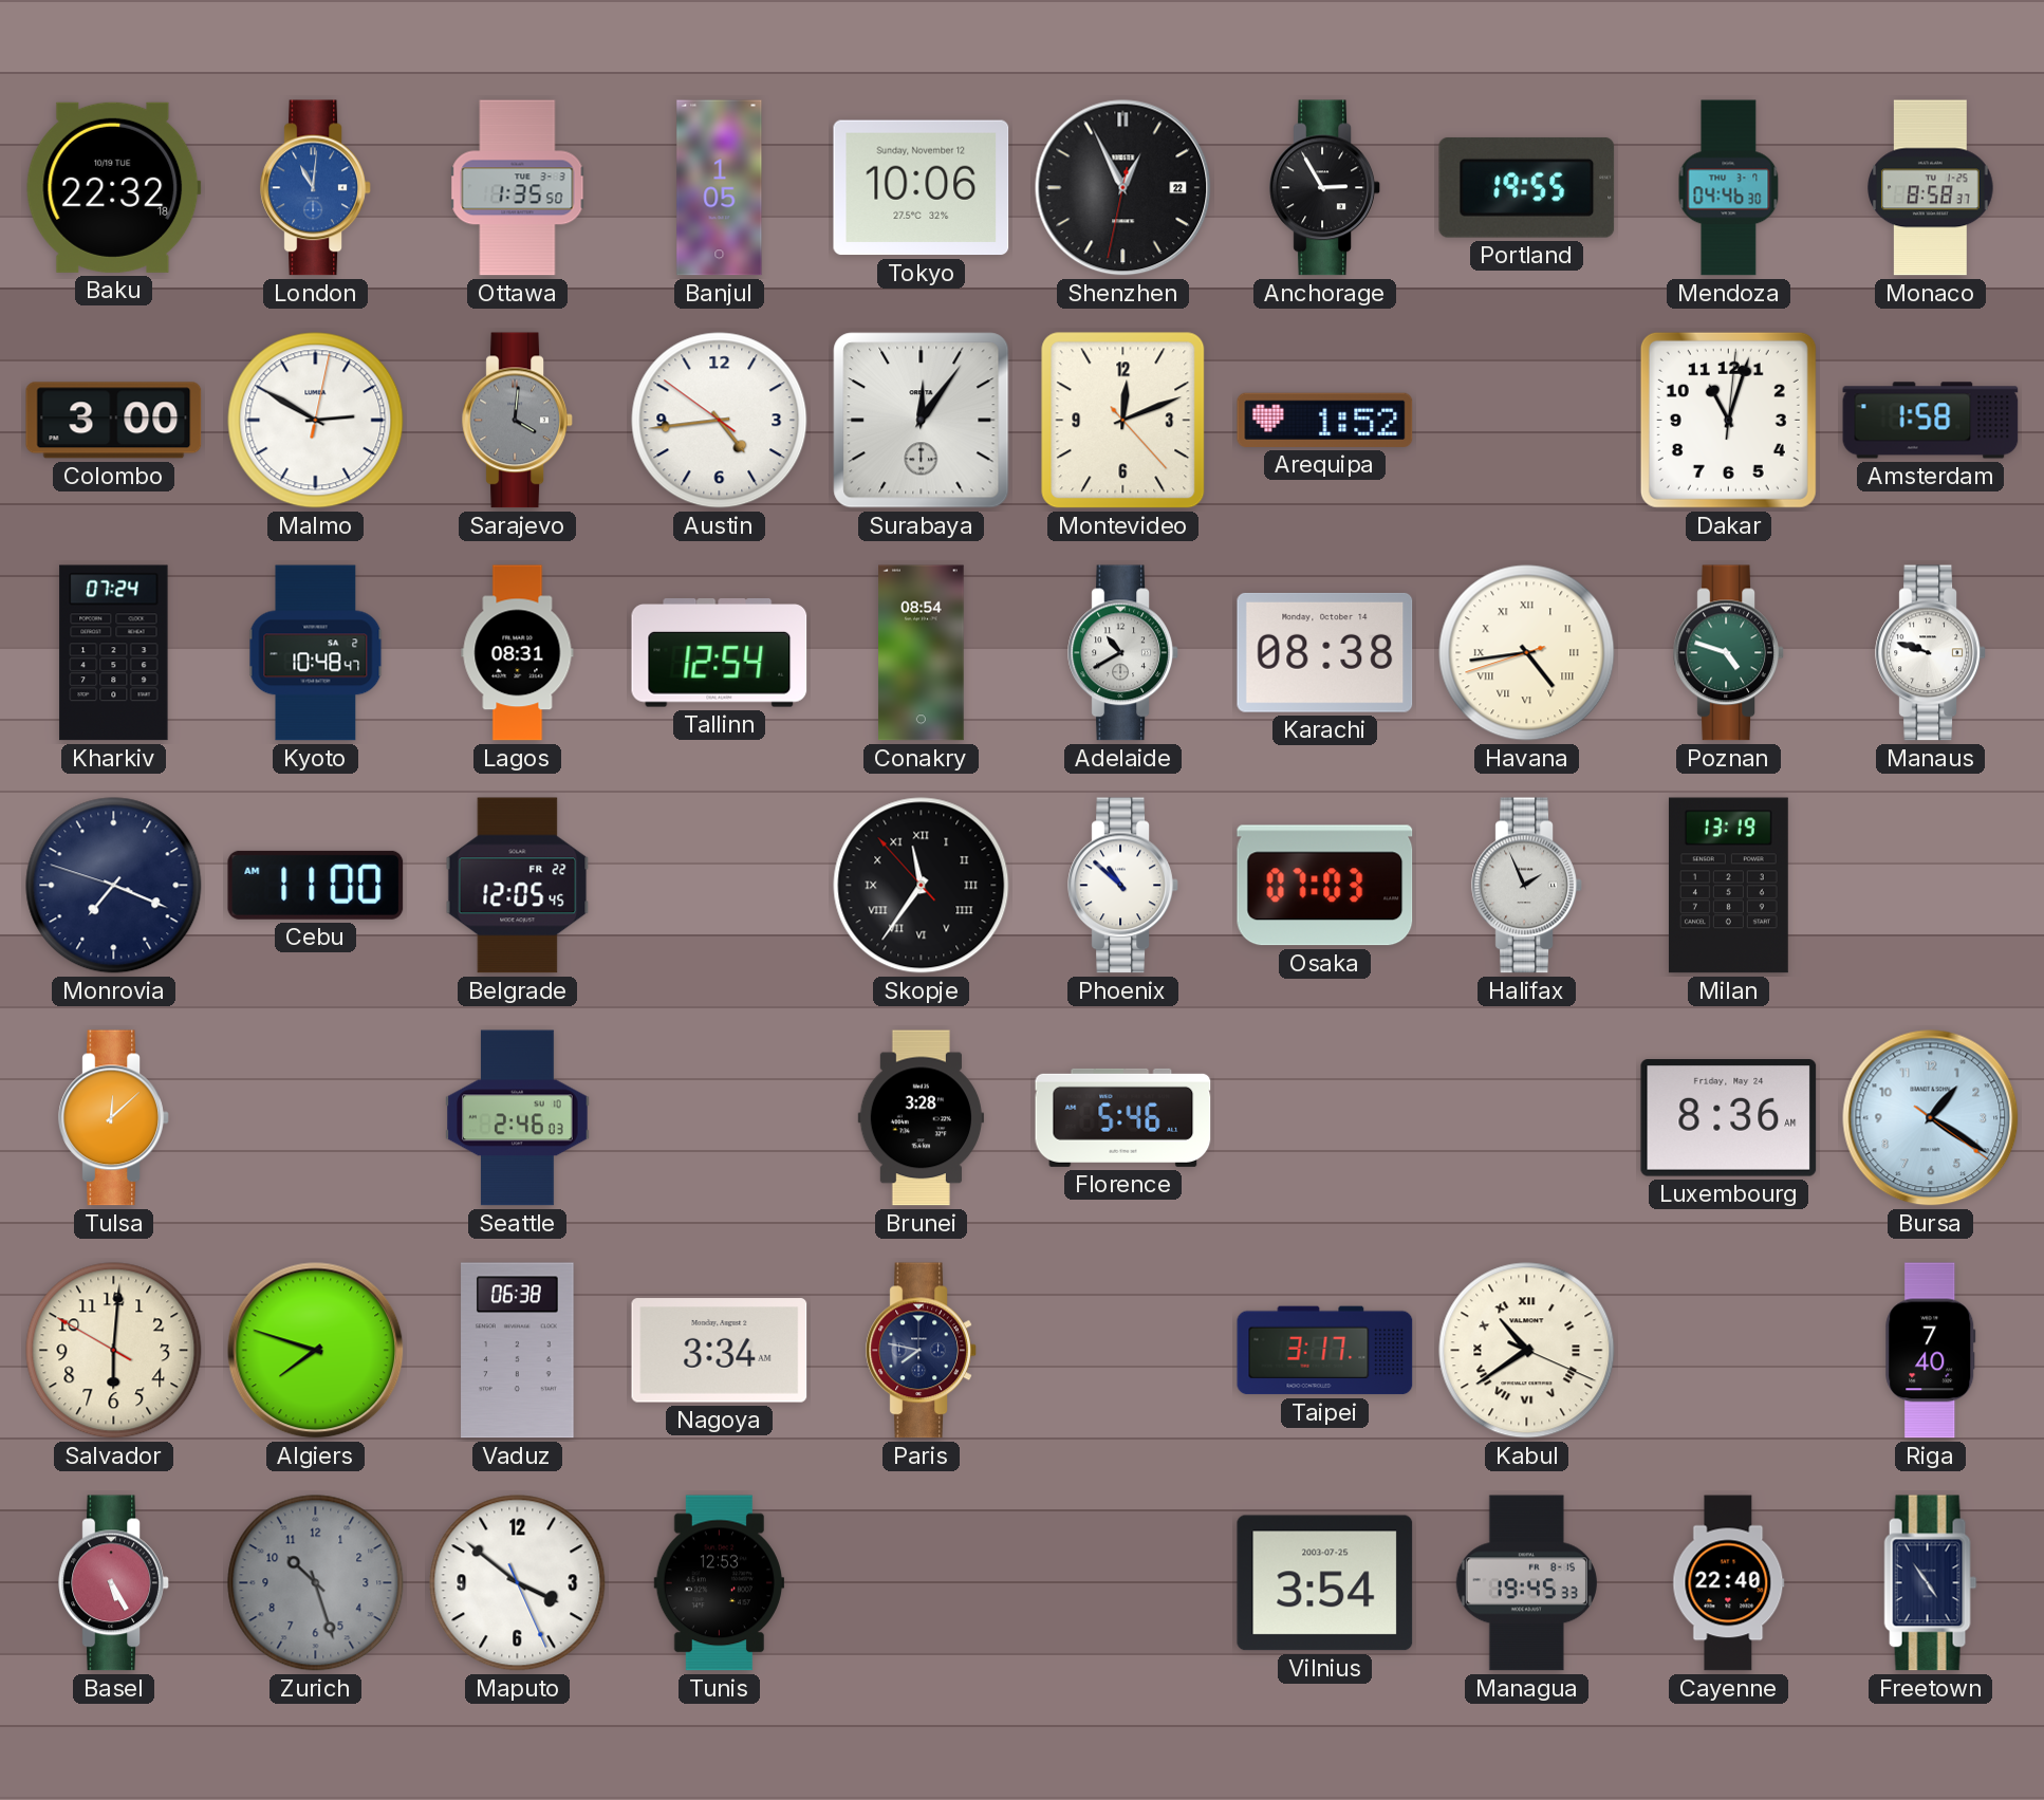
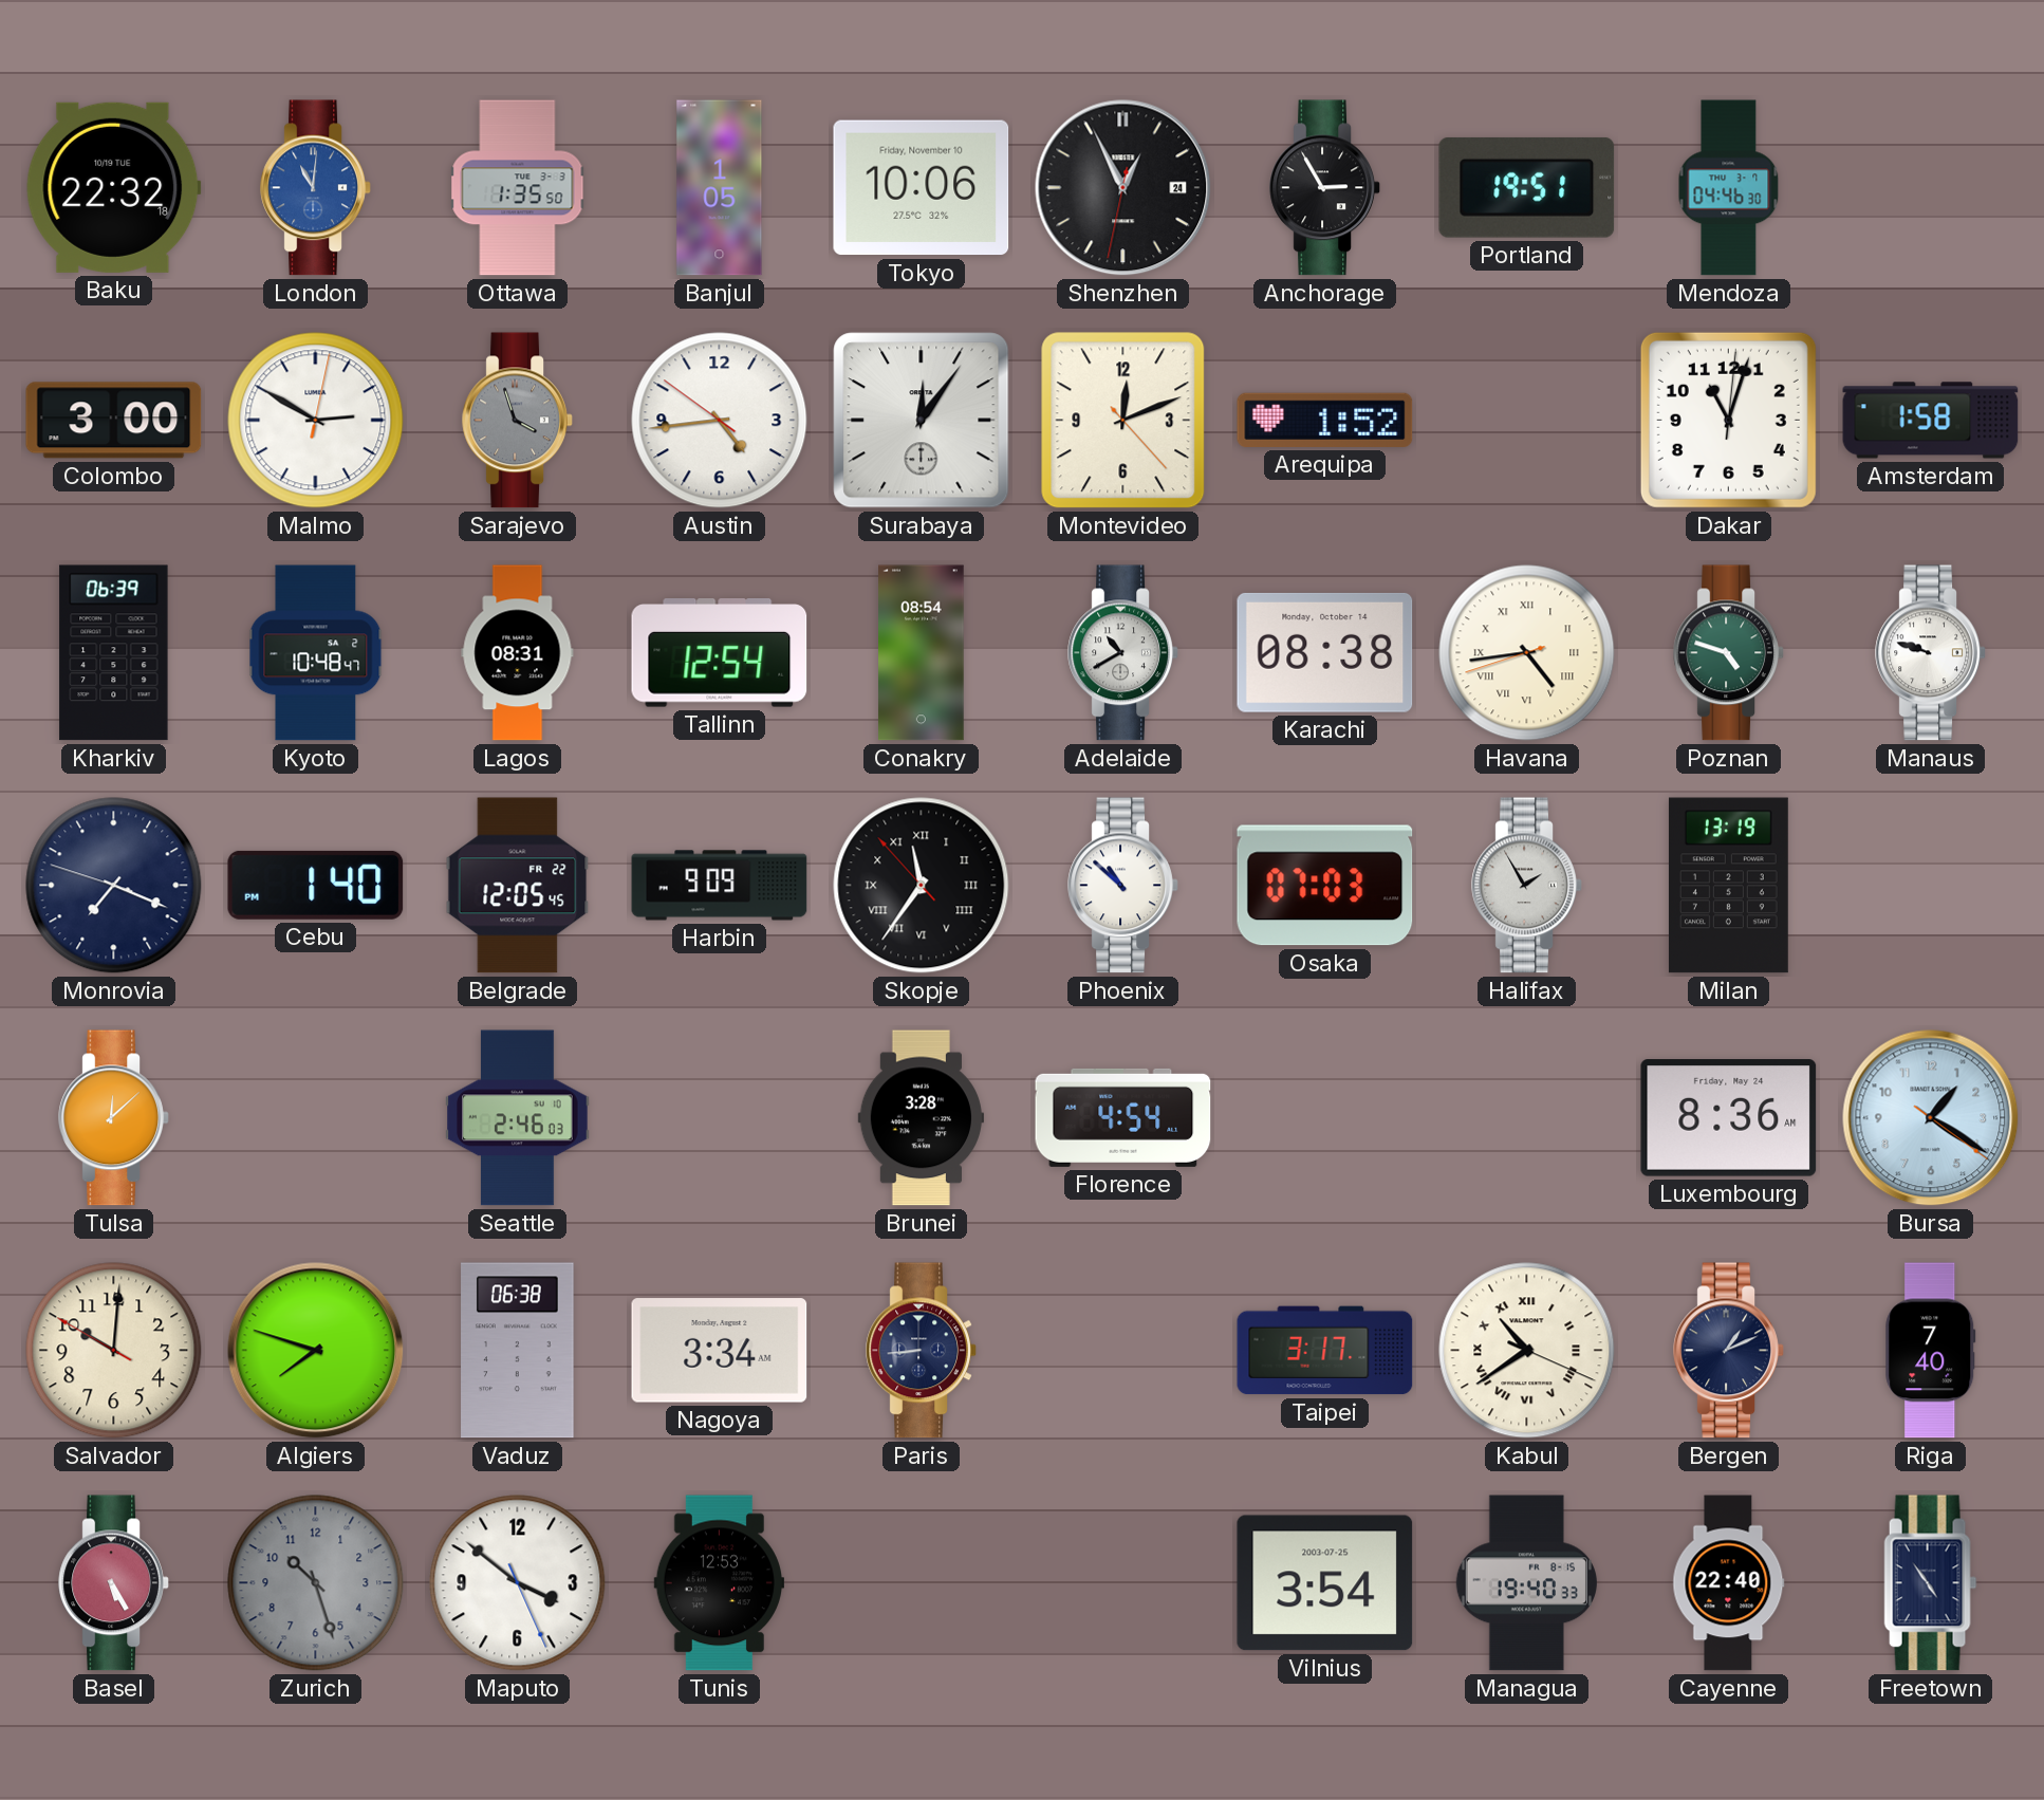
Tokyo date: Sunday, November 12 -> Friday, November 10
Shenzhen date: 22 -> 24
Portland: 19:55 -> 19:51
Monaco: 8:58 -> none
Sarajevo: 4:01 -> 3:57
Kharkiv: 07:24 -> 06:39
Cebu: 11:00 -> 1:40
Harbin: none -> 9:09
Halifax: 1:56 -> 1:55
Florence: 5:46 -> 4:54
Salvador: 6:00 -> 10:00
Paris: 7:47 -> 8:44
Bergen: none -> 1:11
Managua: 19:45 -> 19:40
